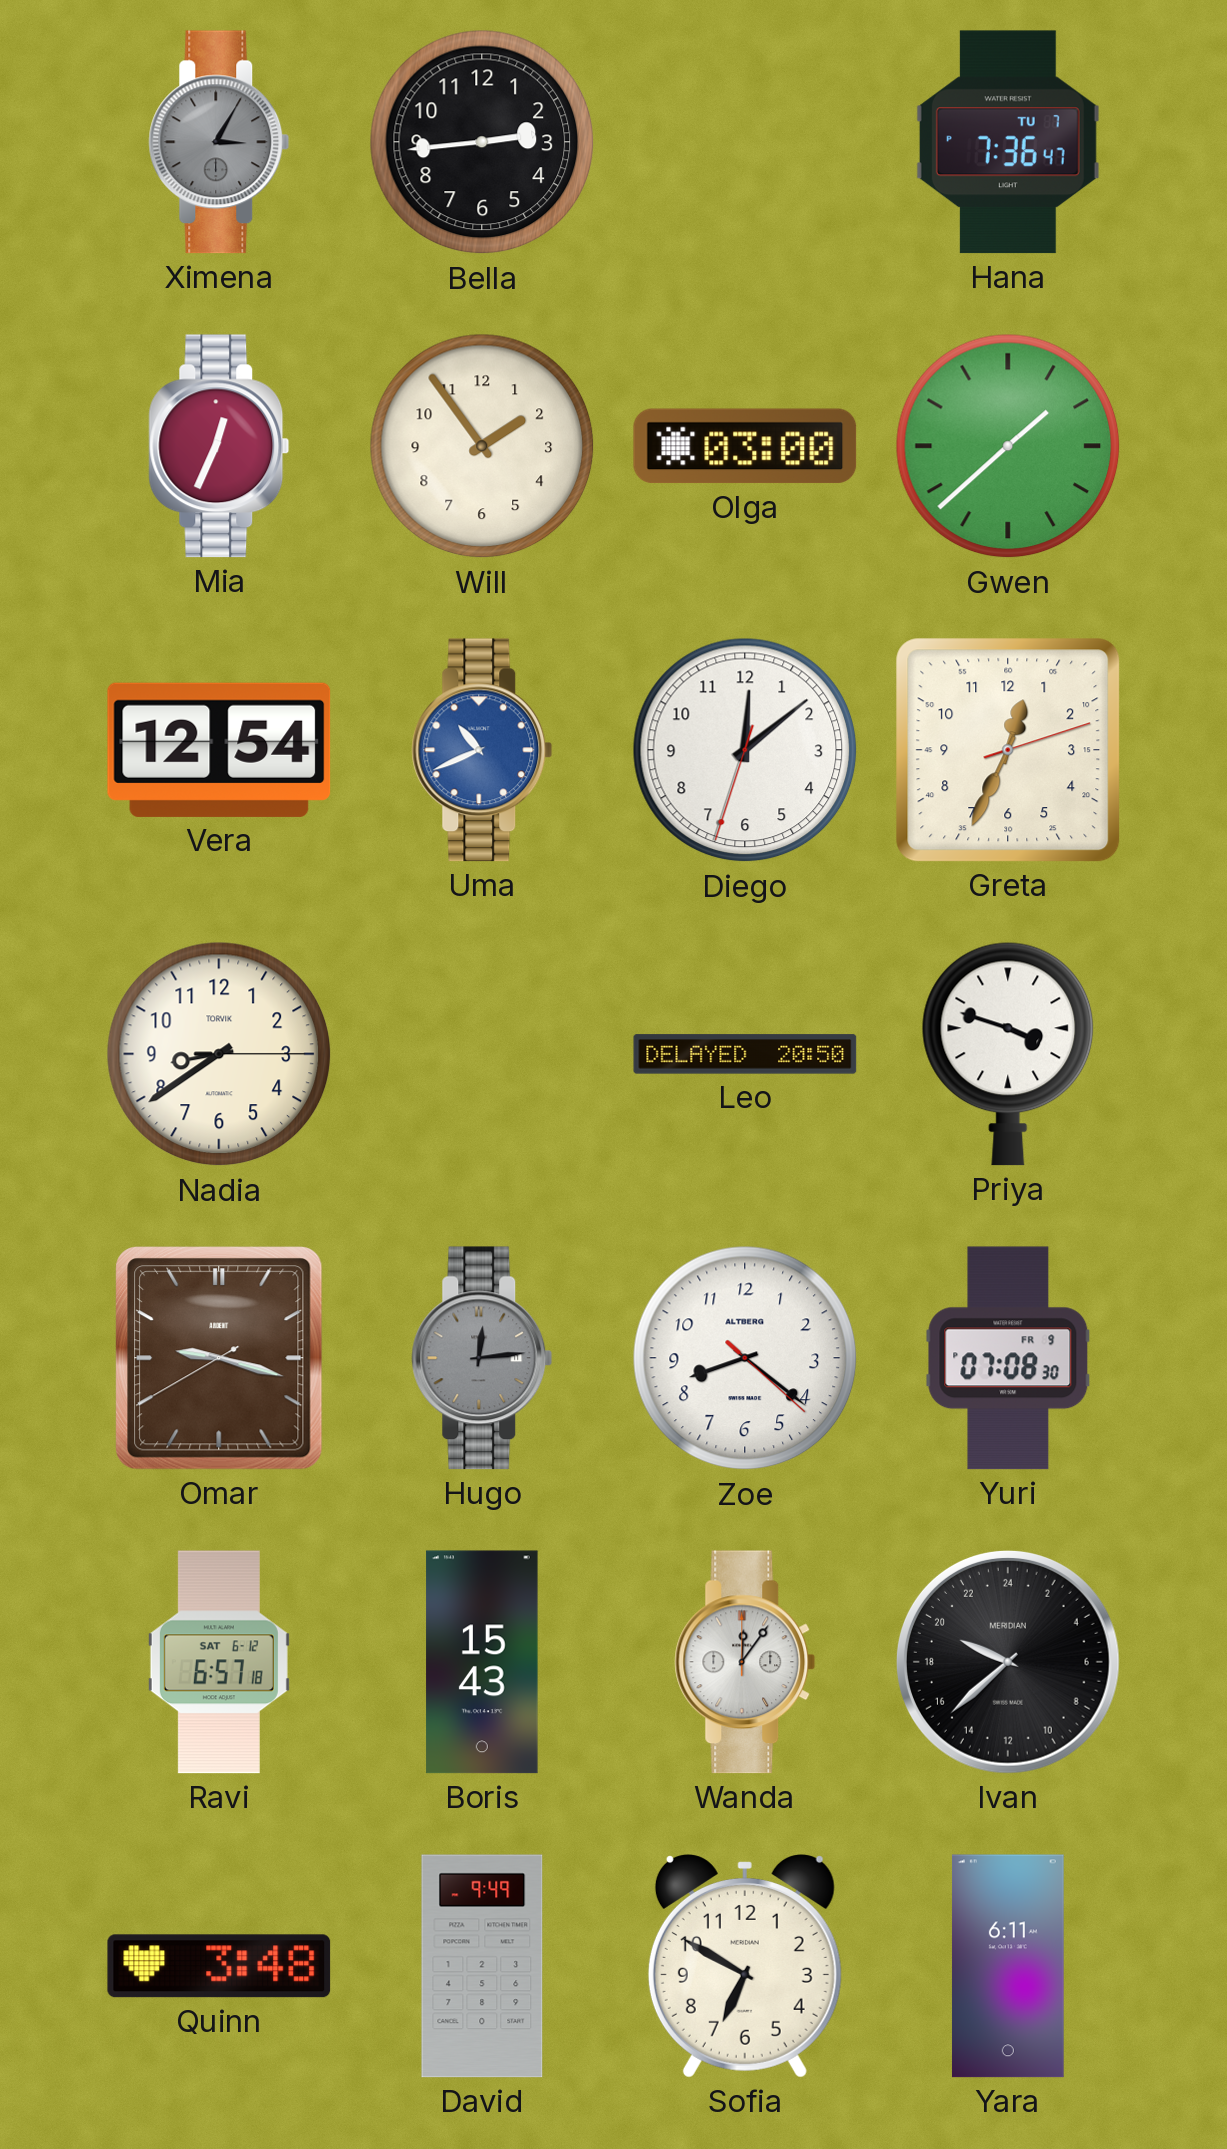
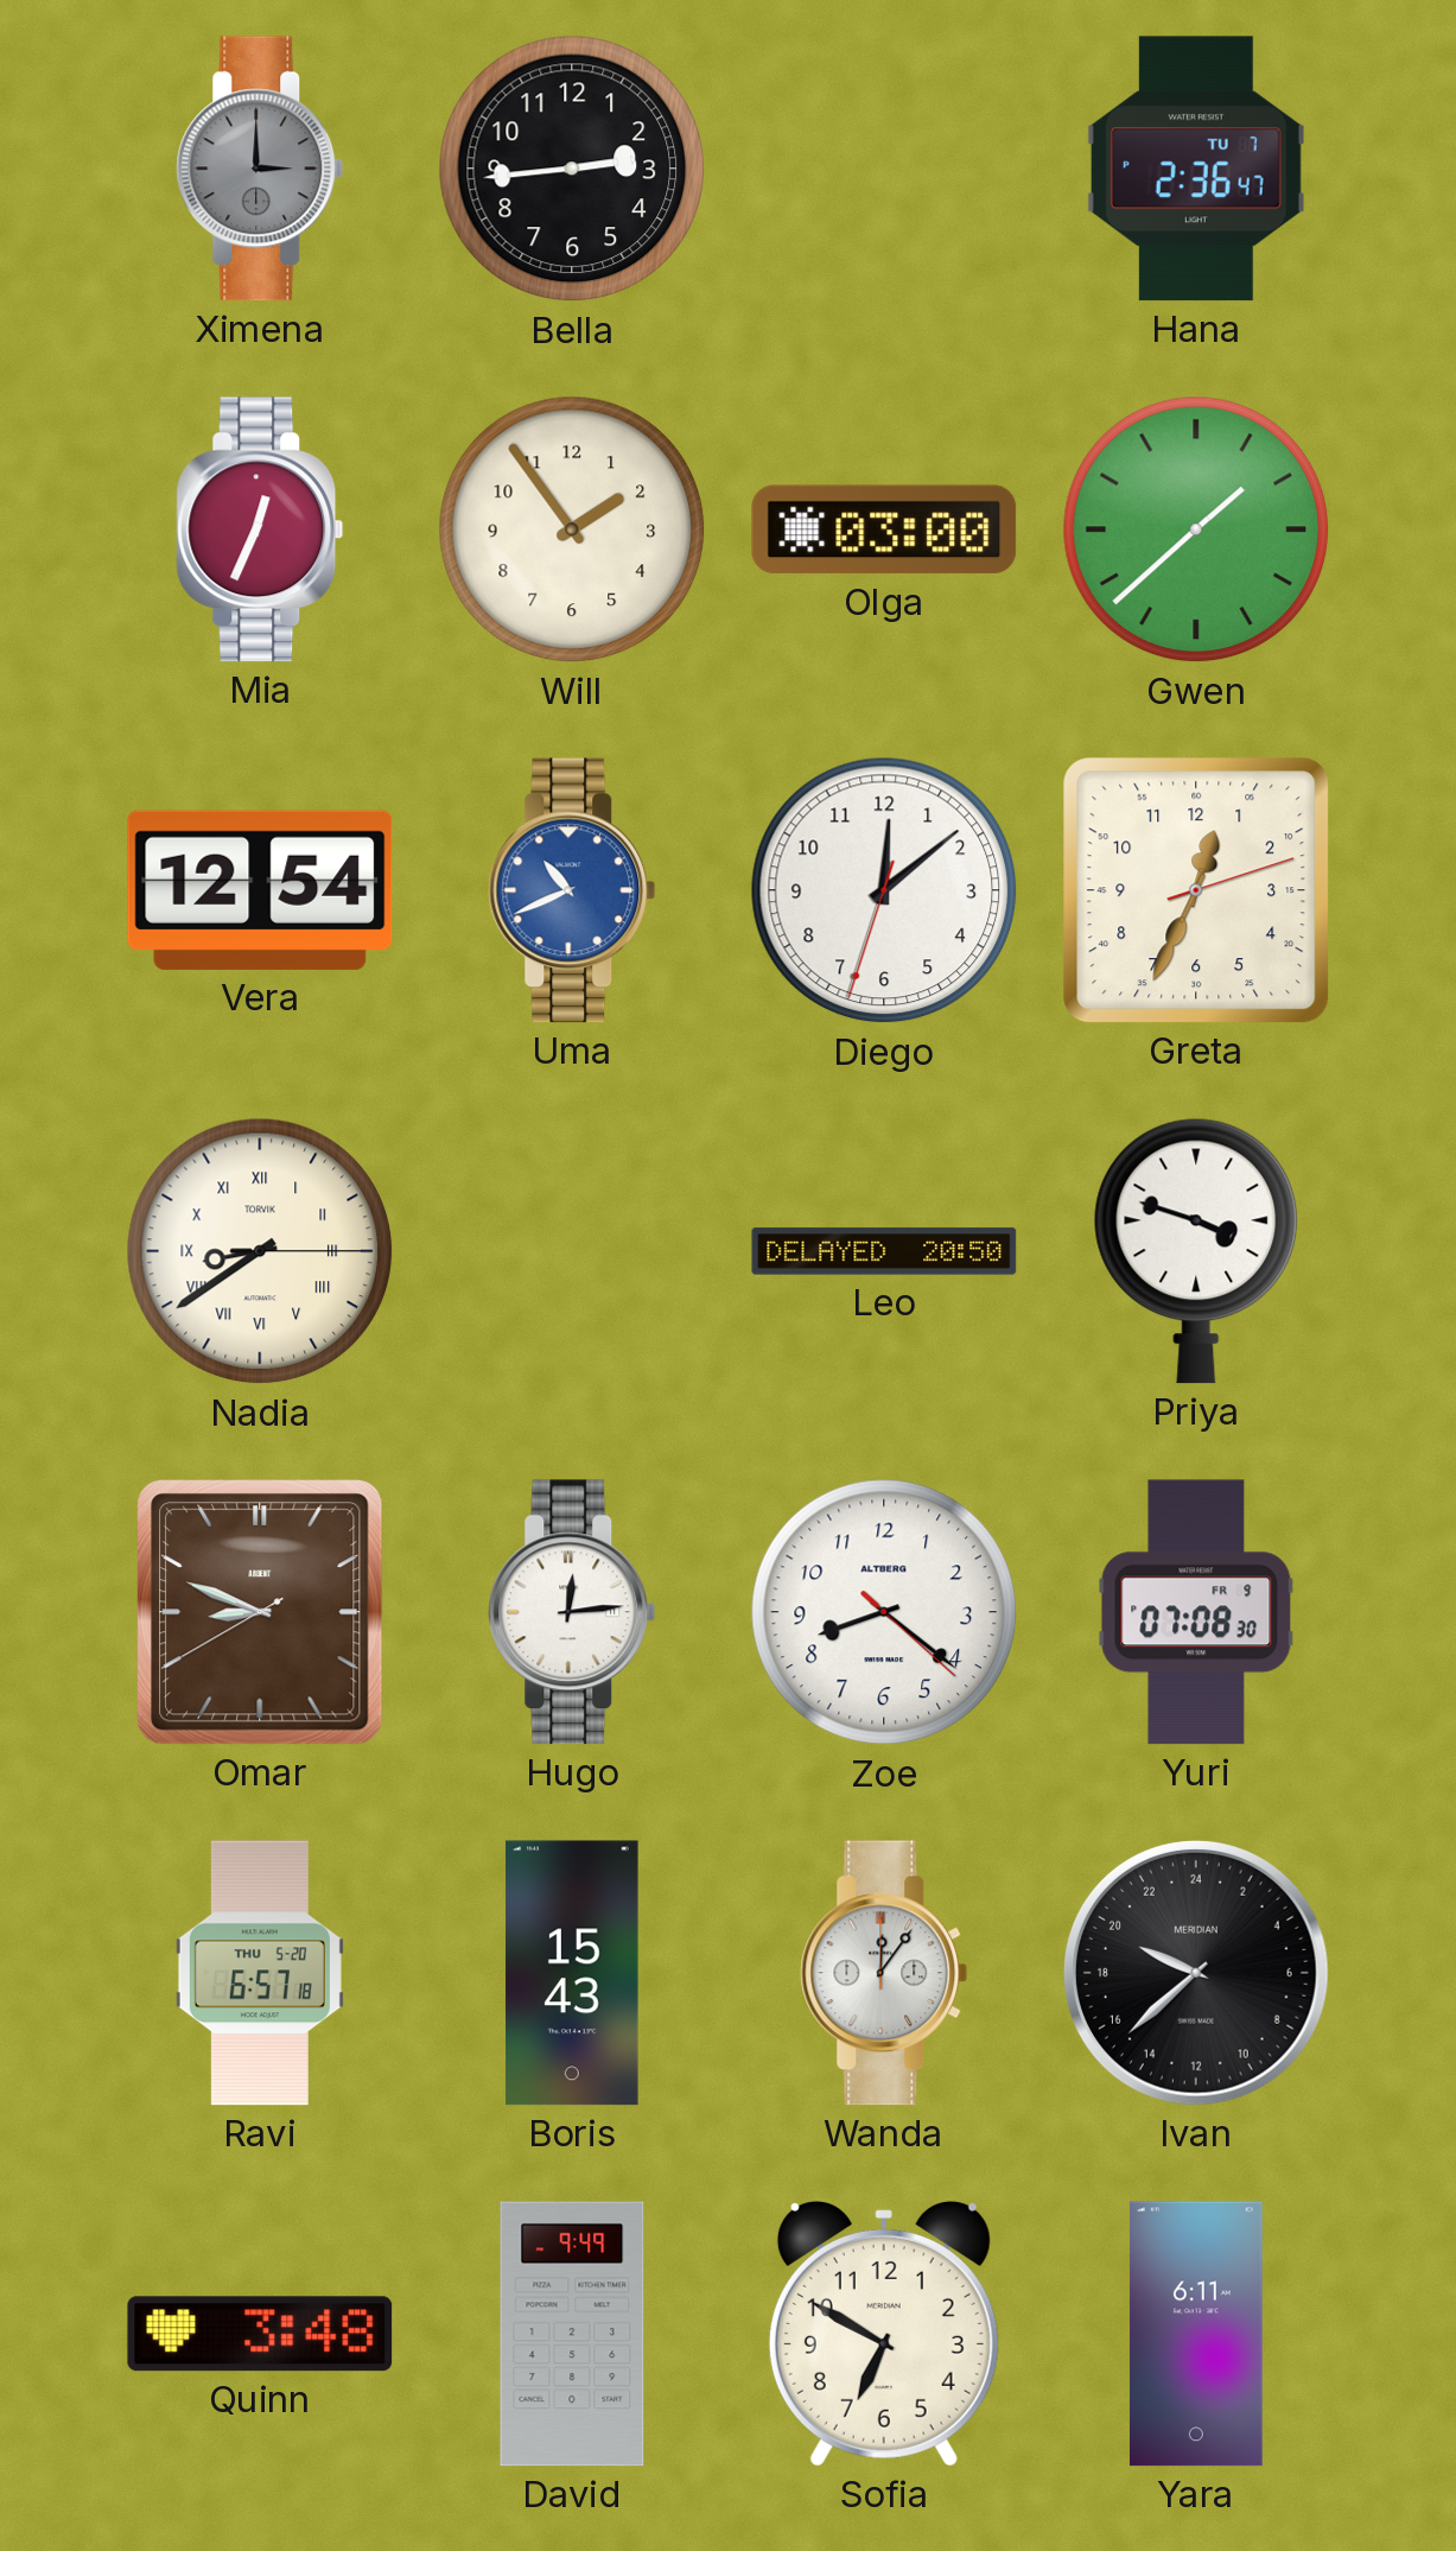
Ximena: 3:05 -> 3:00
Hana: 7:36 -> 2:36
Nadia numerals: Arabic -> Roman
Omar: 9:17 -> 8:48
Hugo dial: grey -> white
Ravi date: SAT 6-12 -> THU 5-20
